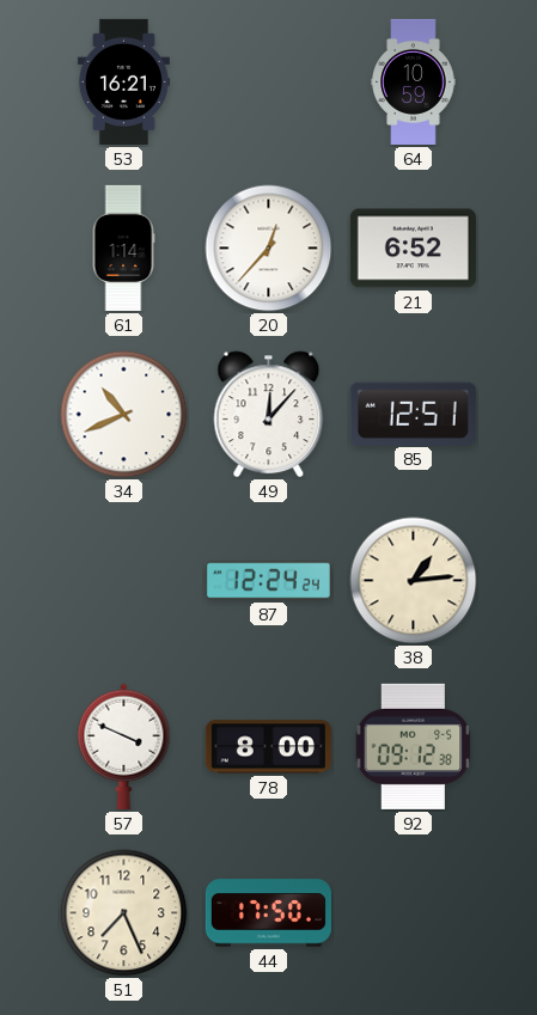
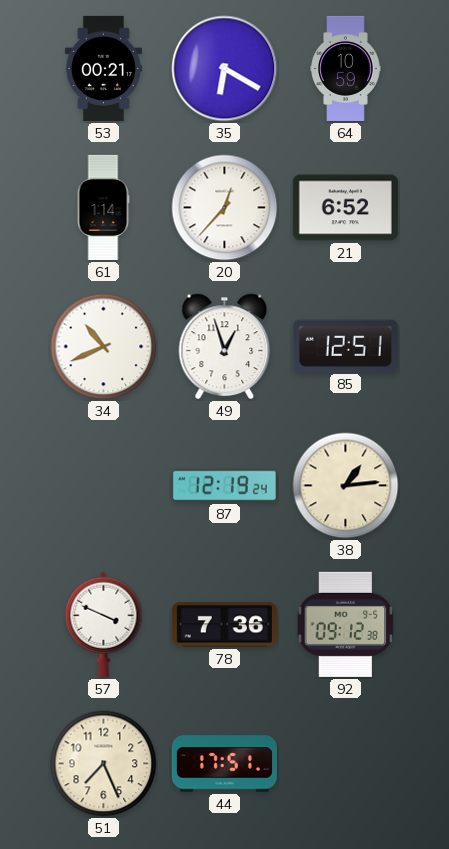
53: 16:21 -> 00:21
35: none -> 6:20
49: 12:07 -> 12:57
87: 12:24 -> 12:19
78: 8:00 -> 7:36
44: 17:50 -> 17:51
